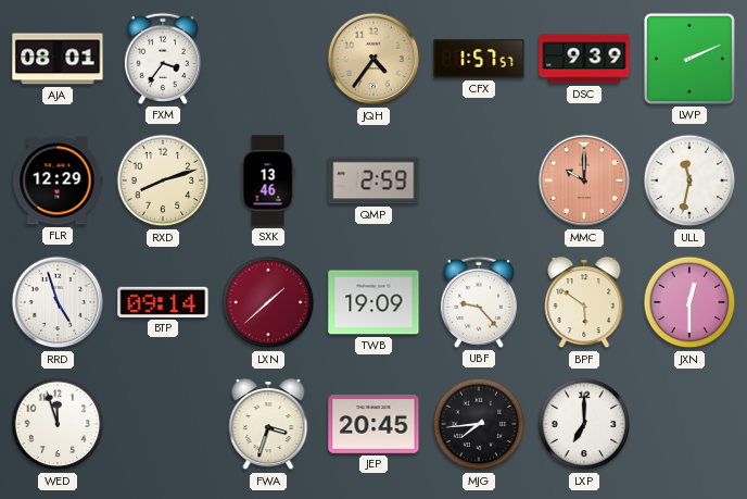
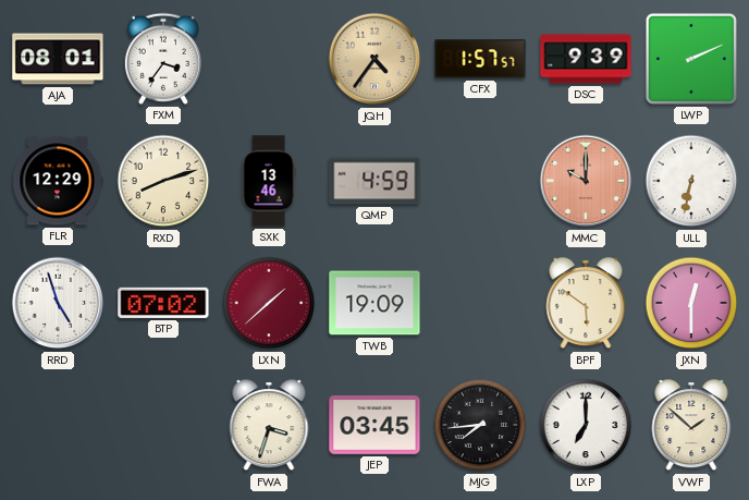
QMP: 2:59 -> 4:59
ULL: 11:32 -> 6:32
BTP: 09:14 -> 07:02
UBF: 9:23 -> none
WED: 11:57 -> none
JEP: 20:45 -> 03:45
VWF: none -> 1:52
